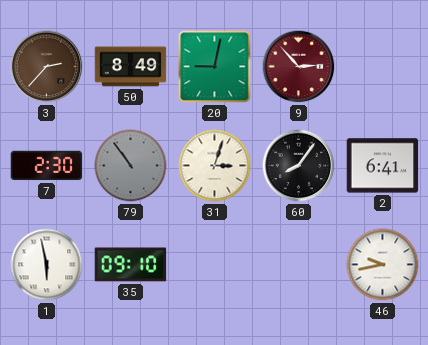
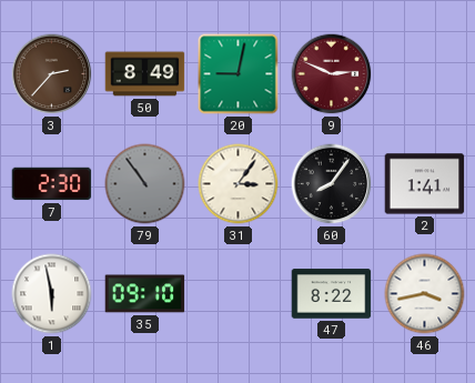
9: 2:53 -> 2:49
31: 3:03 -> 3:06
2: 6:41 -> 1:41
47: none -> 8:22
46: 9:43 -> 3:43
